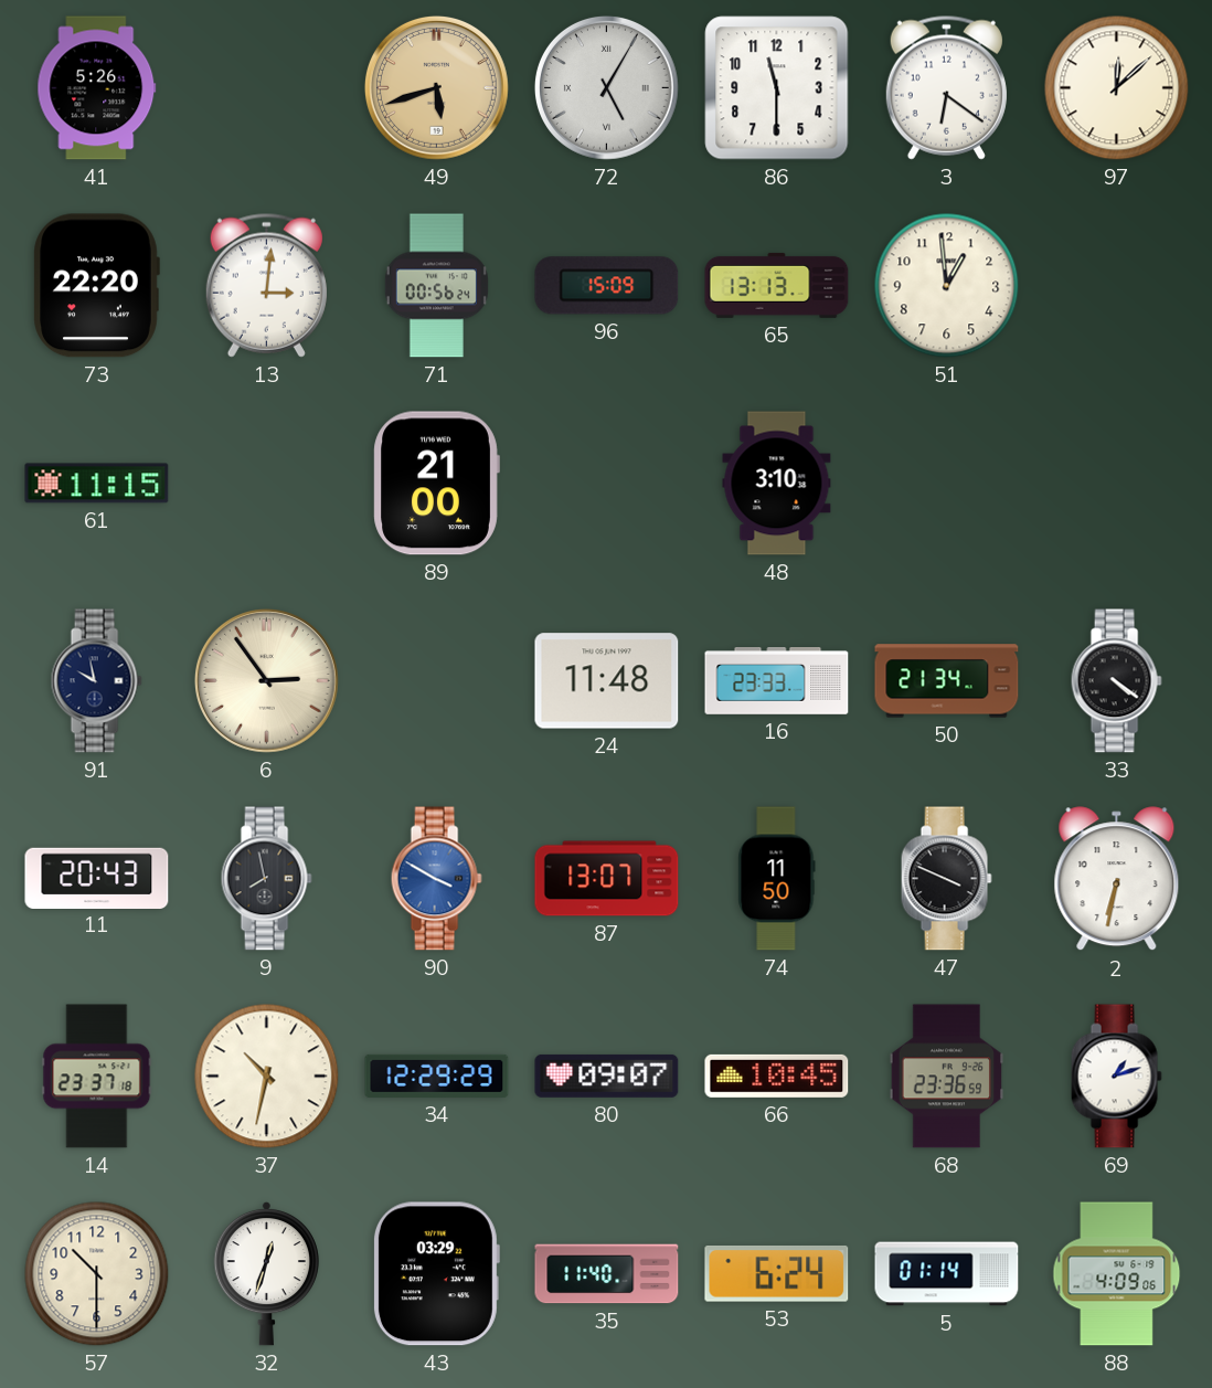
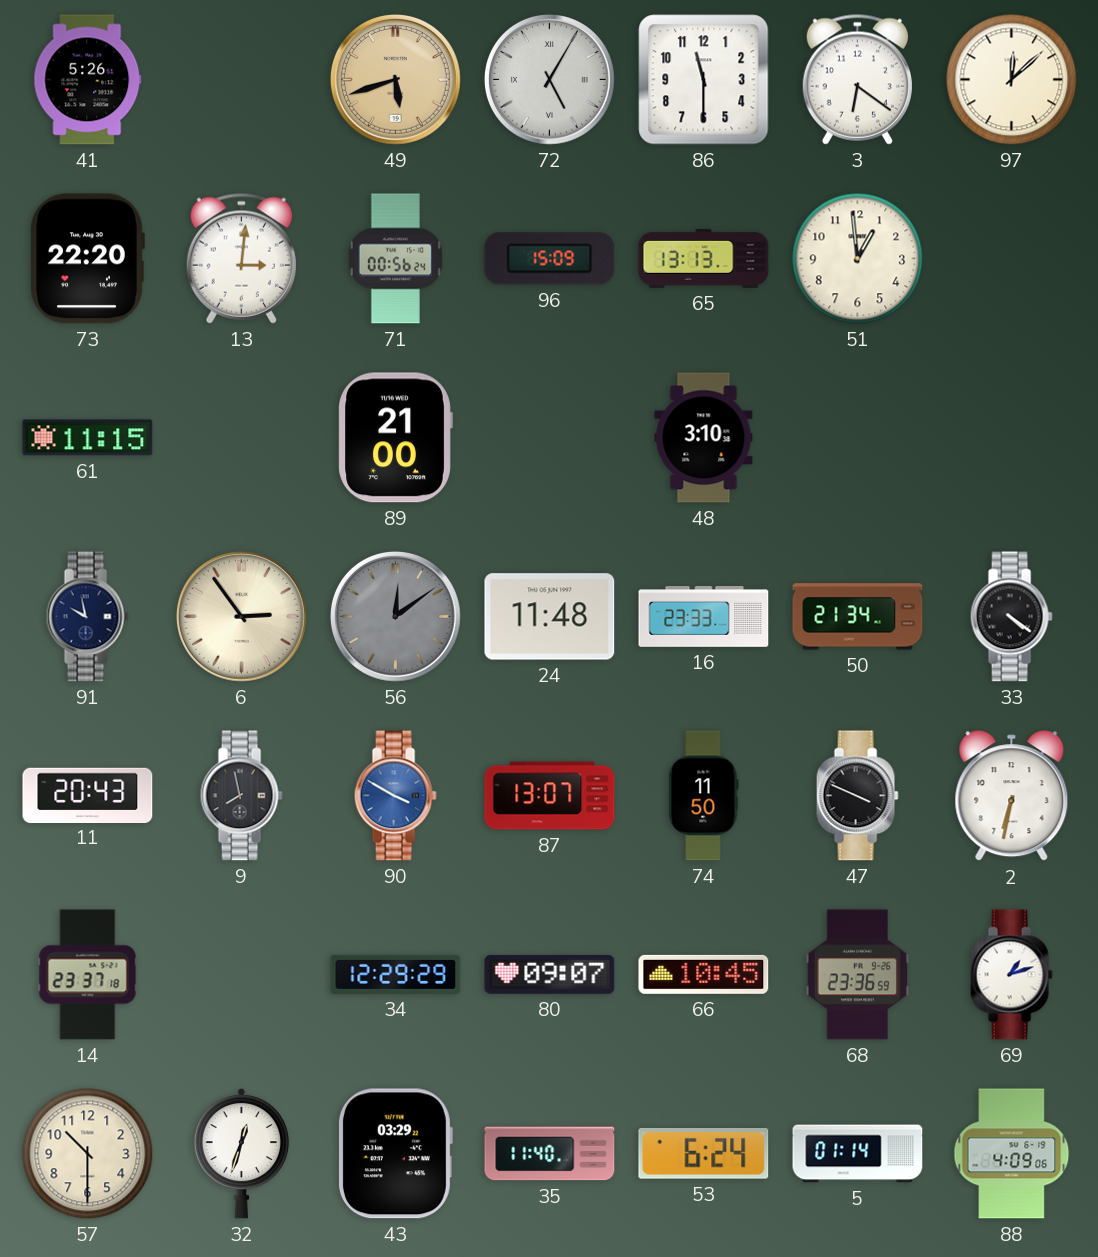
56: none -> 12:09
37: 10:32 -> none
